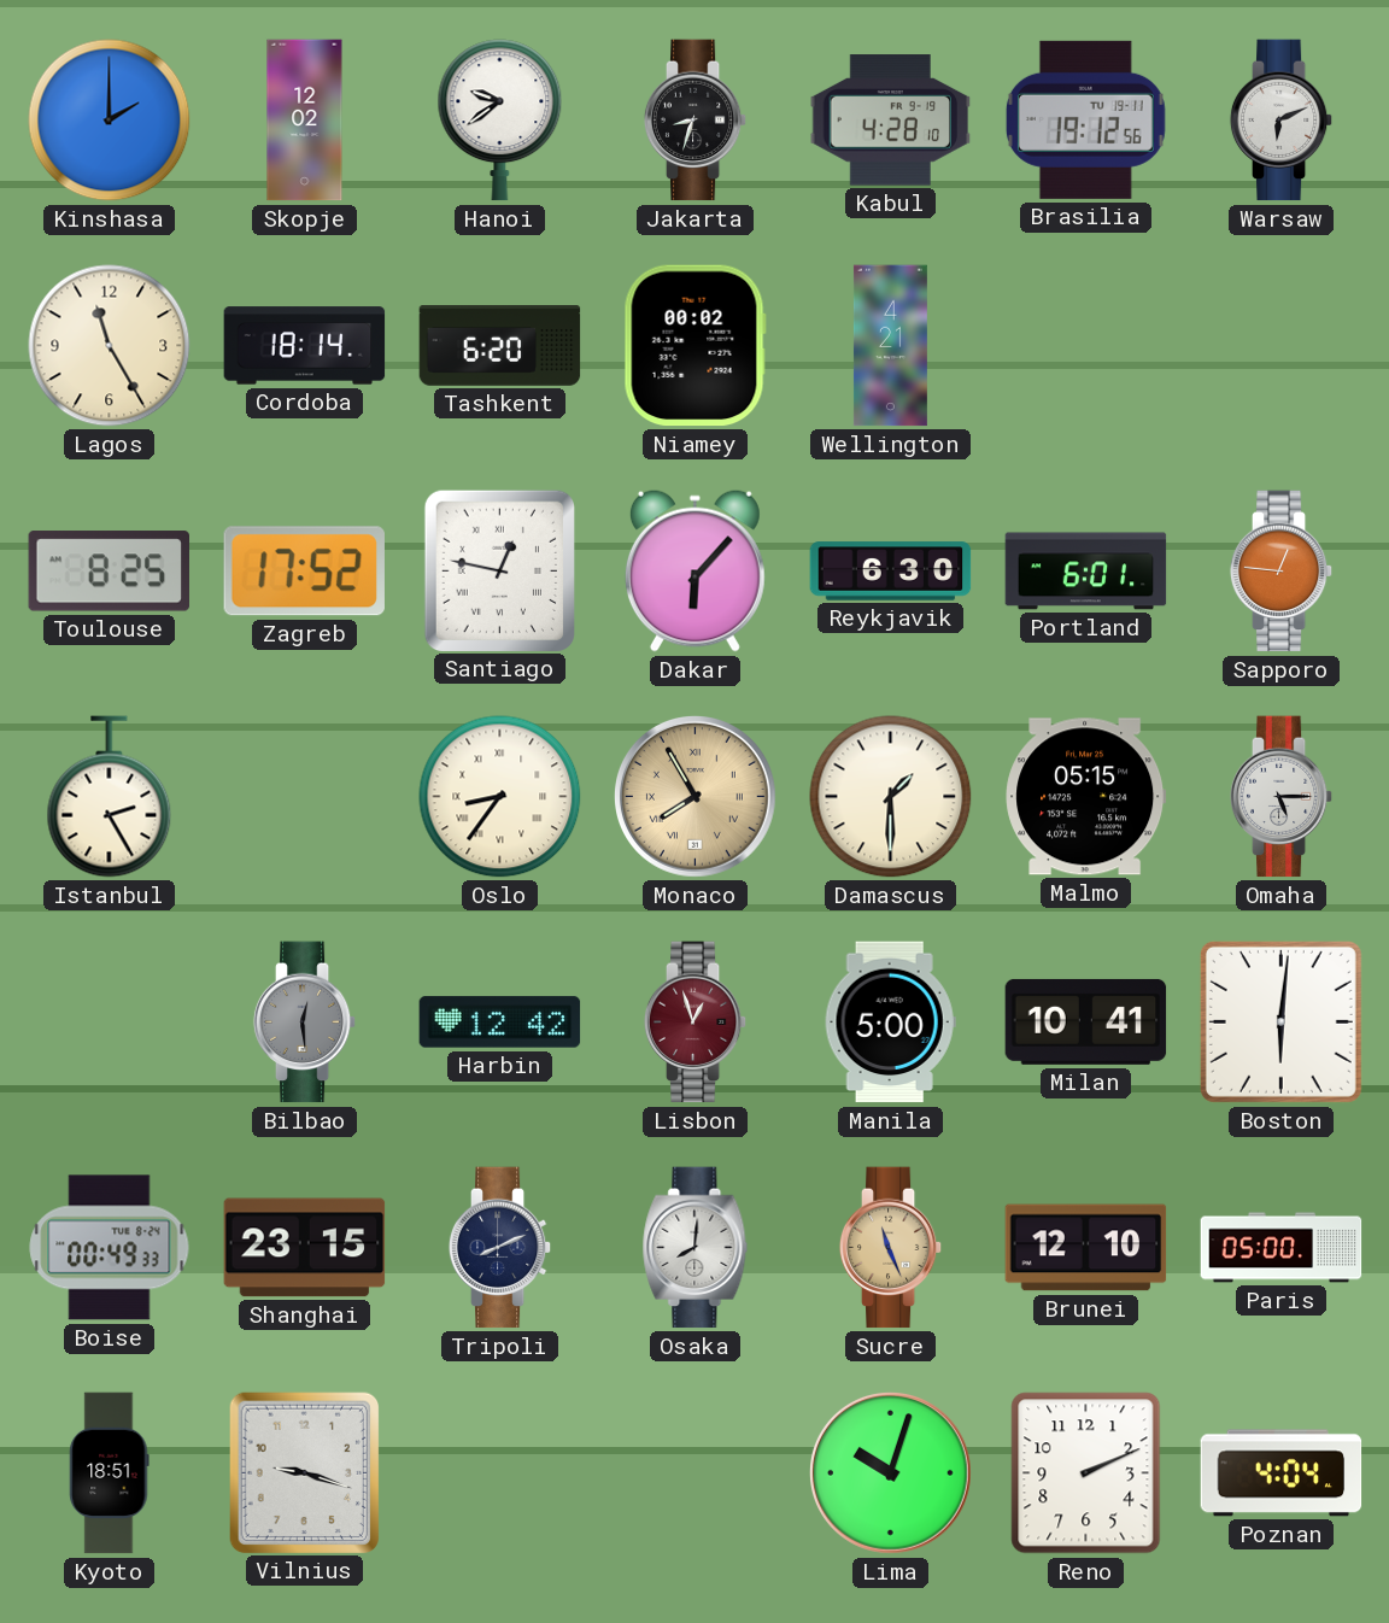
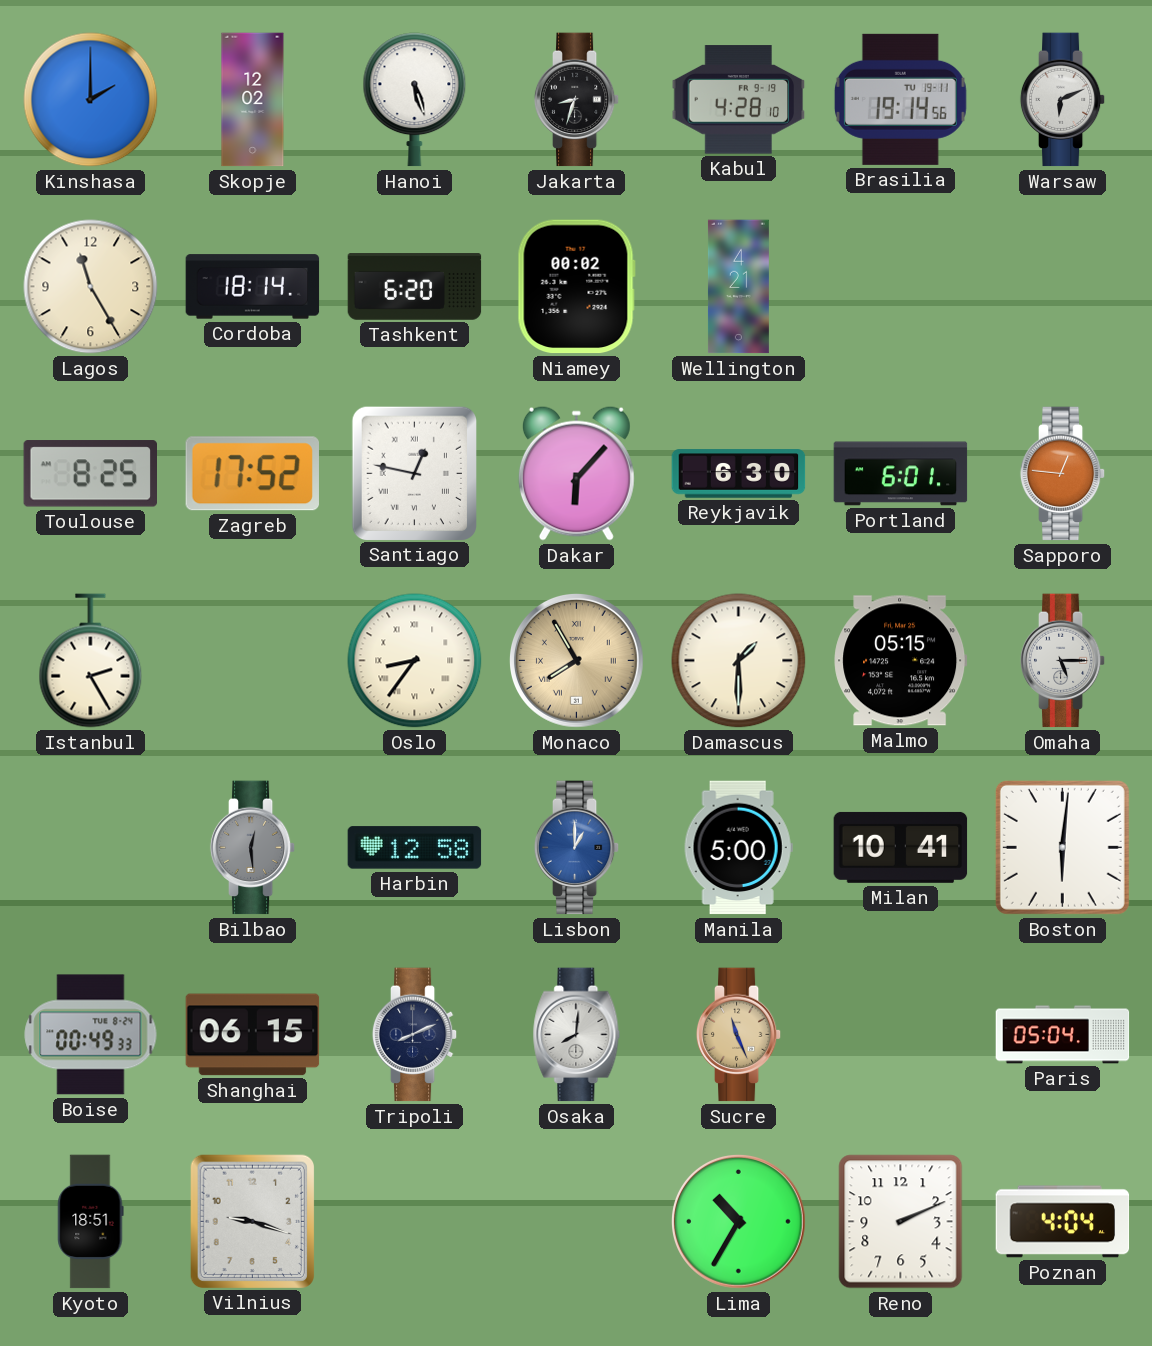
Hanoi: 9:39 -> 5:27
Brasilia: 19:12 -> 19:14
Harbin: 12:42 -> 12:58
Lisbon: 12:57 -> 1:00
Lisbon dial: burgundy -> blue
Shanghai: 23:15 -> 06:15
Brunei: 12:10 -> none
Paris: 05:00 -> 05:04
Lima: 10:03 -> 10:35
